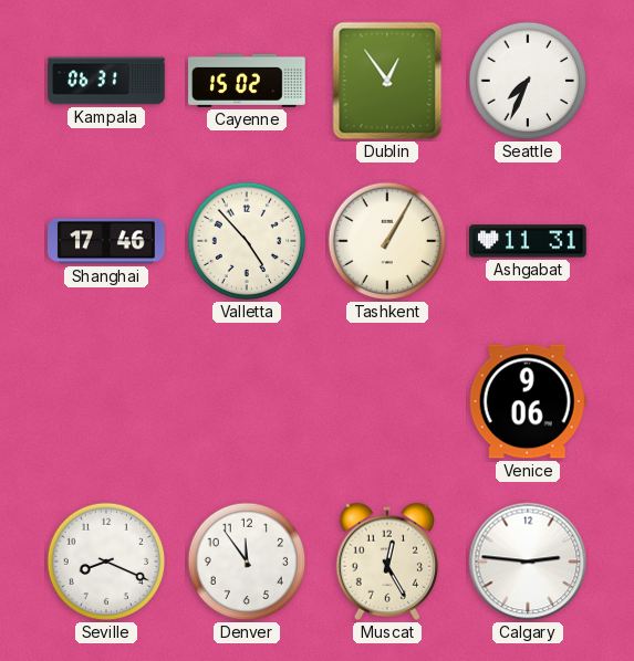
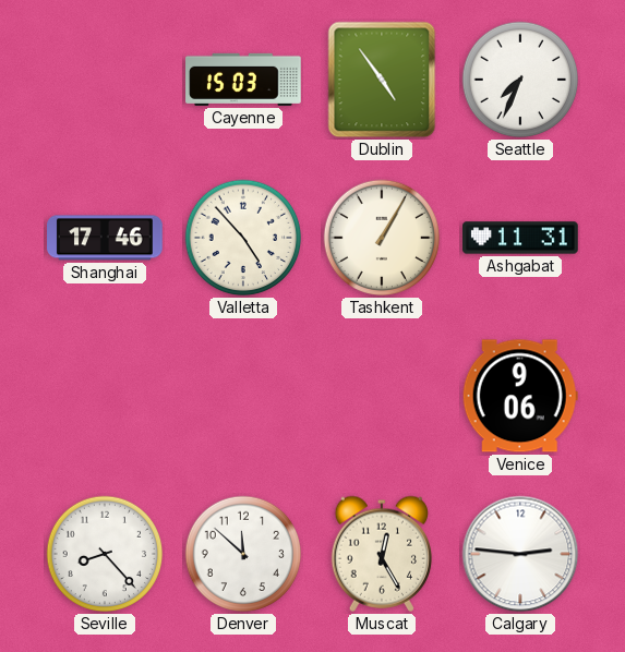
Kampala: 06:31 -> none
Cayenne: 15:02 -> 15:03
Dublin: 12:54 -> 4:54
Seville: 8:19 -> 8:23
Denver: 11:54 -> 11:52
